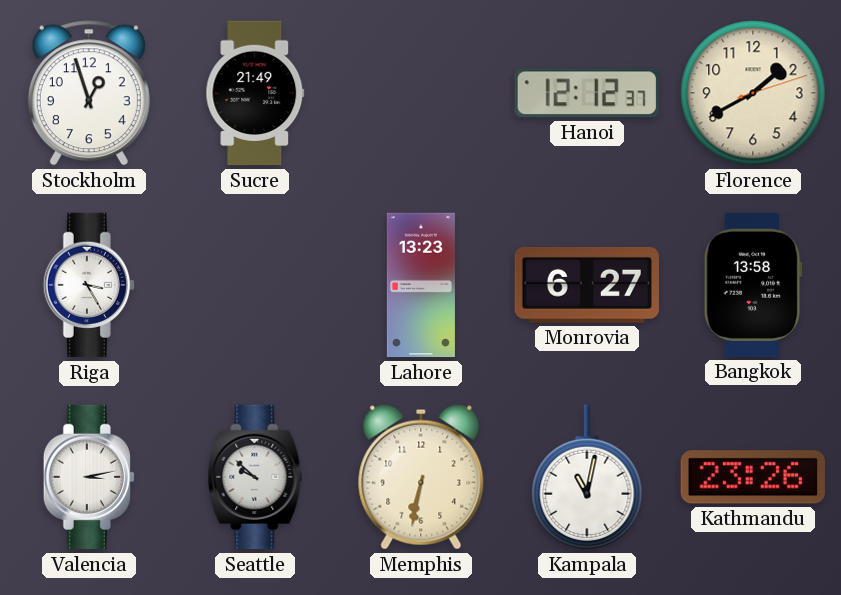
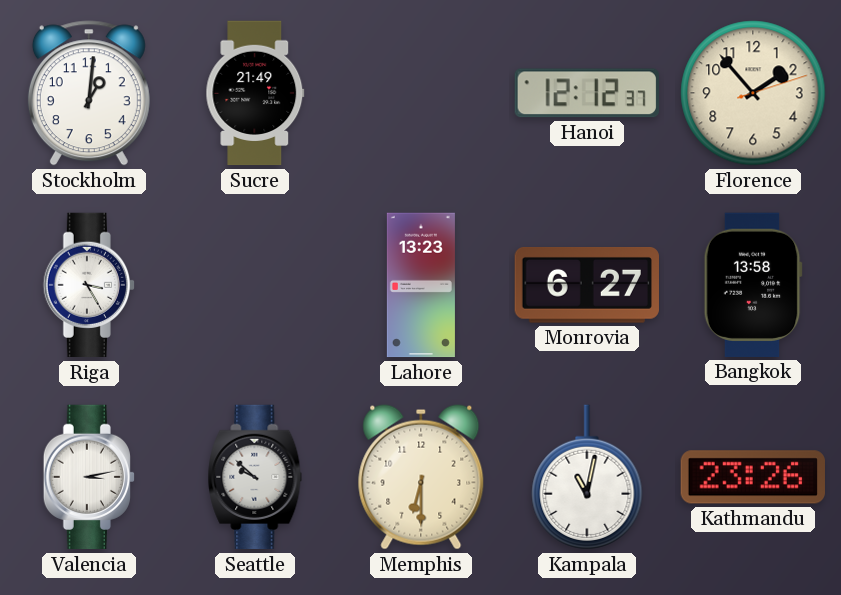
Stockholm: 12:57 -> 1:01
Florence: 1:40 -> 1:53
Memphis: 6:32 -> 6:30
